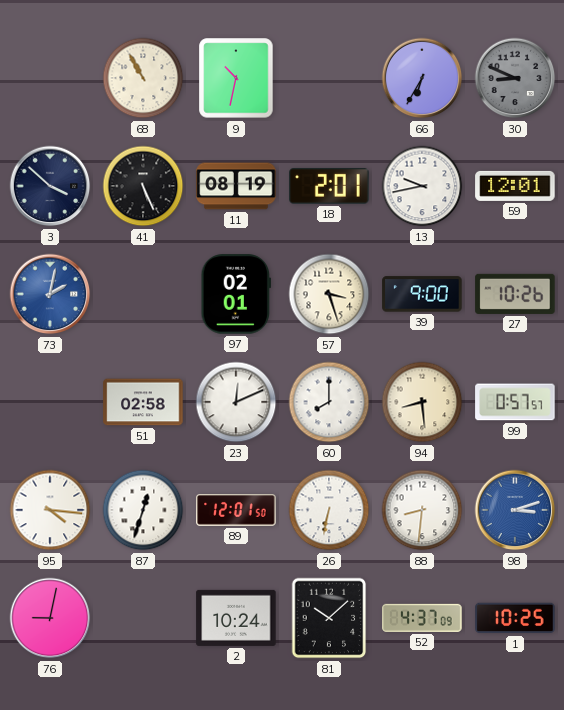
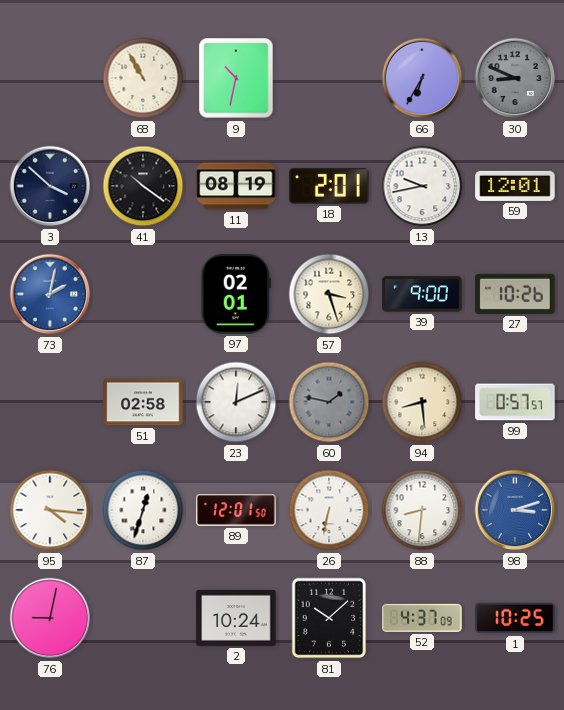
41: 5:26 -> 10:21
60: 8:00 -> 1:47
60 dial: white -> grey
